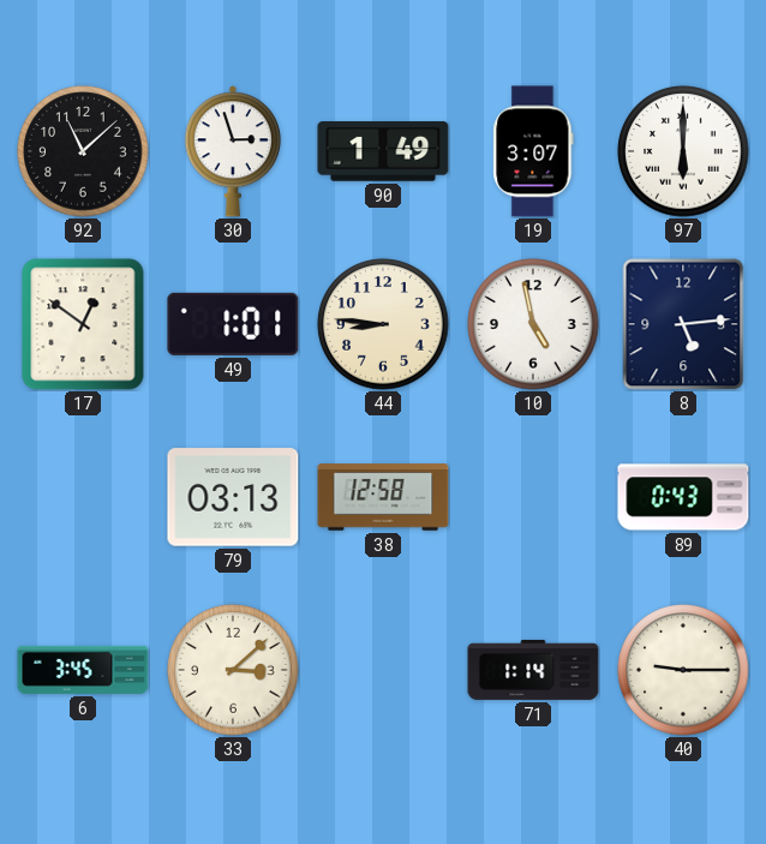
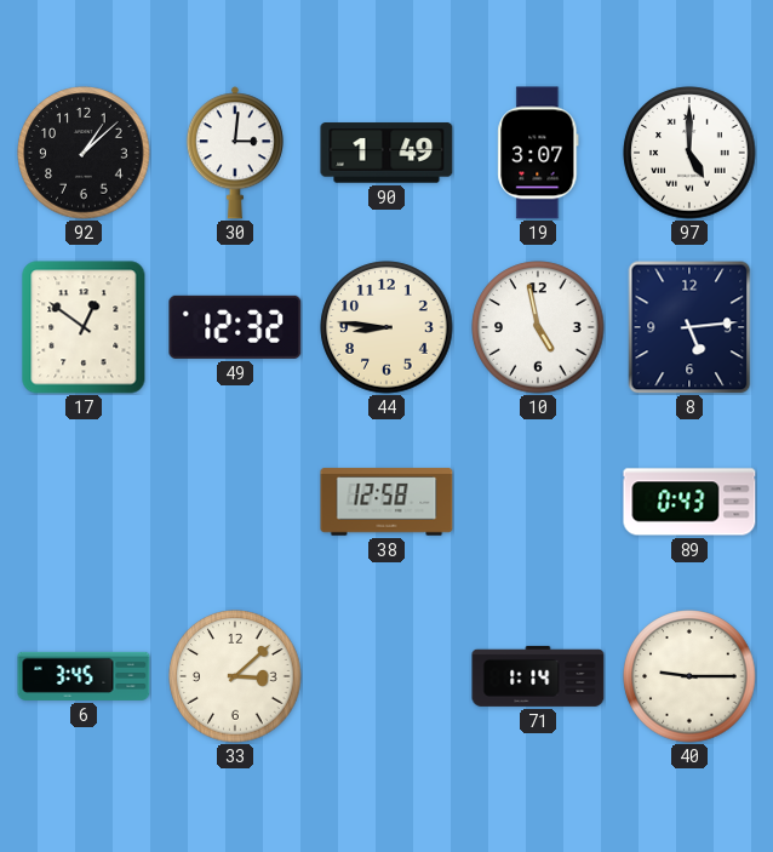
92: 11:08 -> 1:08
30: 2:57 -> 3:01
97: 6:00 -> 5:00
49: 1:01 -> 12:32
79: 03:13 -> none
